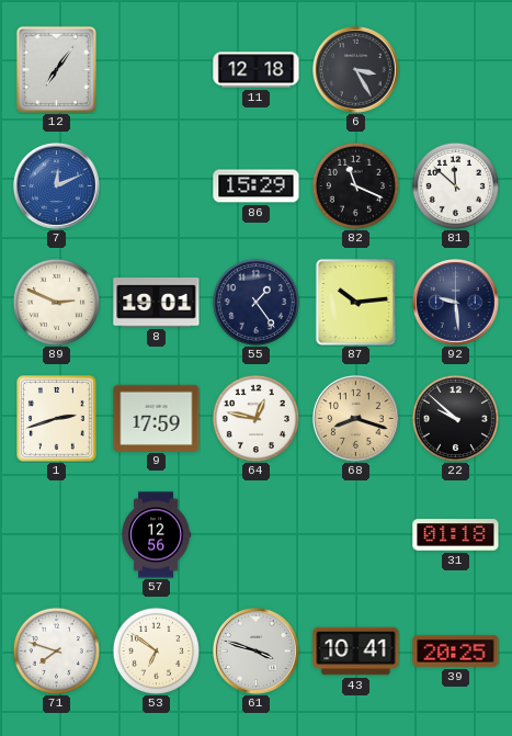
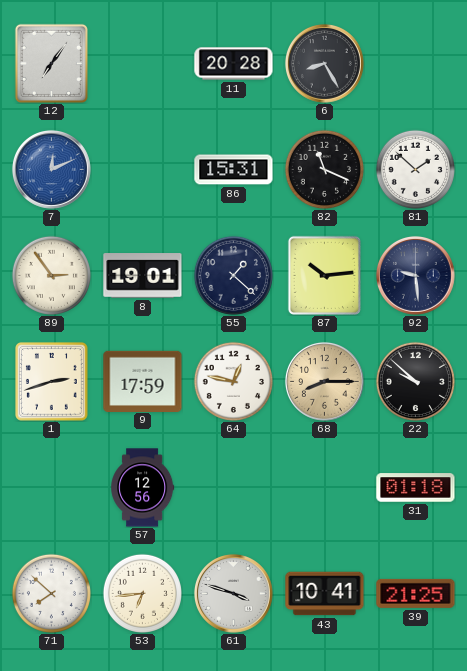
11: 12:18 -> 20:28
6: 3:25 -> 8:25
86: 15:29 -> 15:31
81: 11:52 -> 1:52
89: 2:49 -> 2:54
55: 1:24 -> 1:22
68: 8:18 -> 8:15
71: 7:48 -> 7:52
53: 6:51 -> 6:44
39: 20:25 -> 21:25
